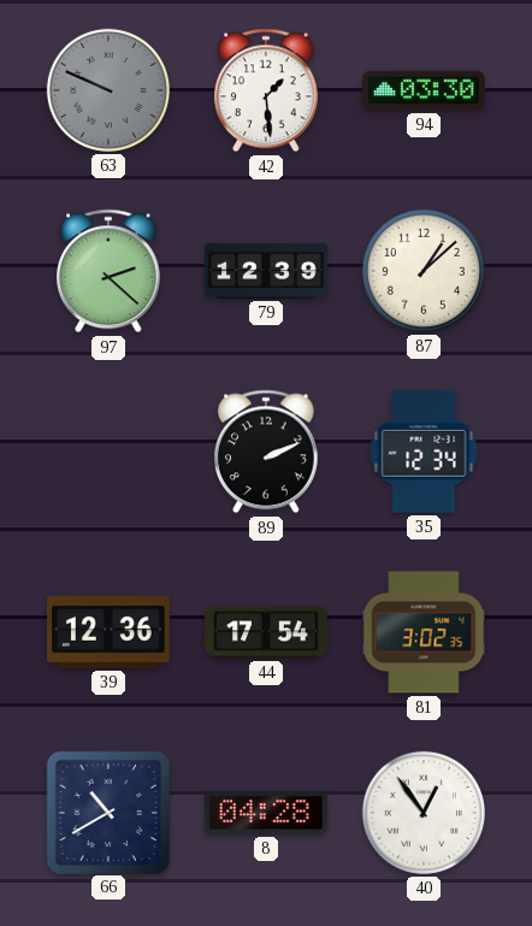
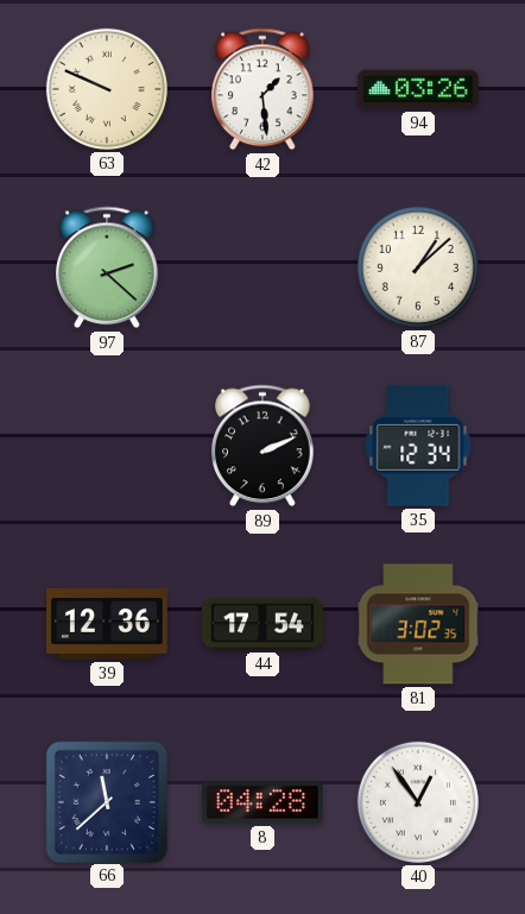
63 dial: grey -> cream
94: 03:30 -> 03:26
79: 12:39 -> none
66: 10:40 -> 11:38
